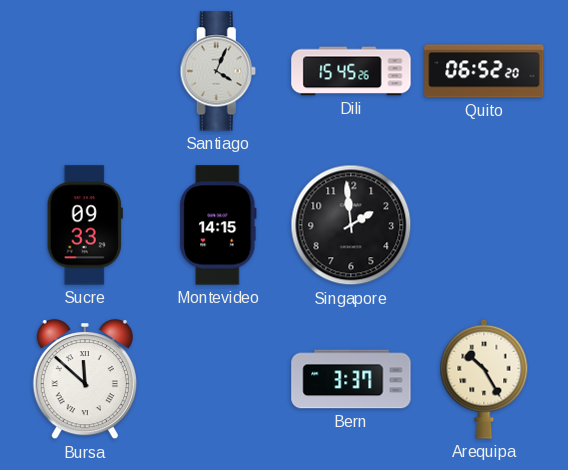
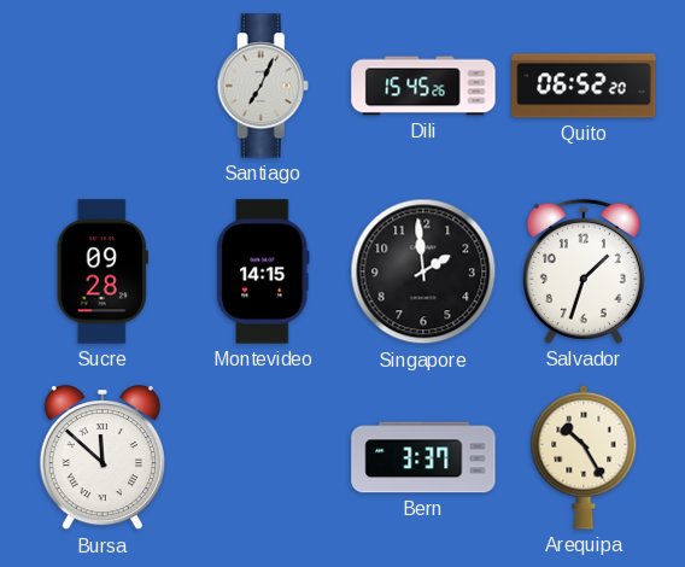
Santiago: 4:04 -> 7:04
Sucre: 09:33 -> 09:28
Salvador: none -> 1:33
